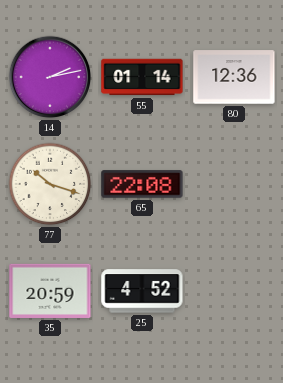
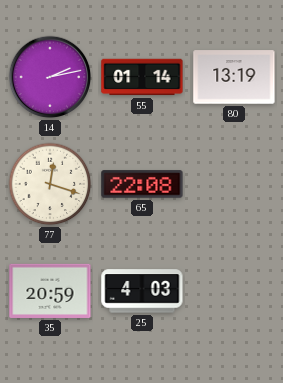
80: 12:36 -> 13:19
77: 10:18 -> 12:18
25: 4:52 -> 4:03
